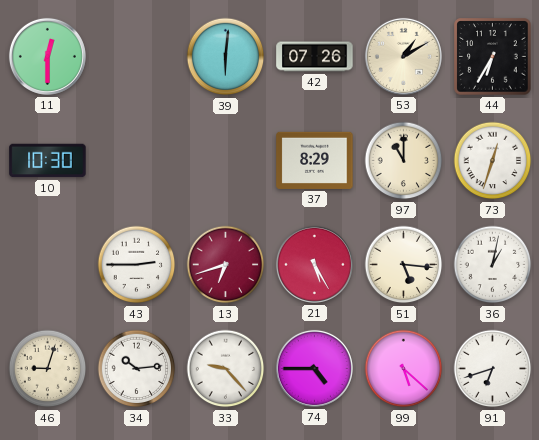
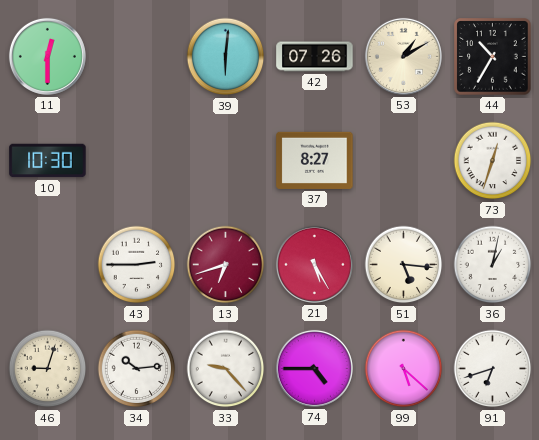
44: 6:35 -> 10:35
37: 8:29 -> 8:27
97: 11:00 -> none
